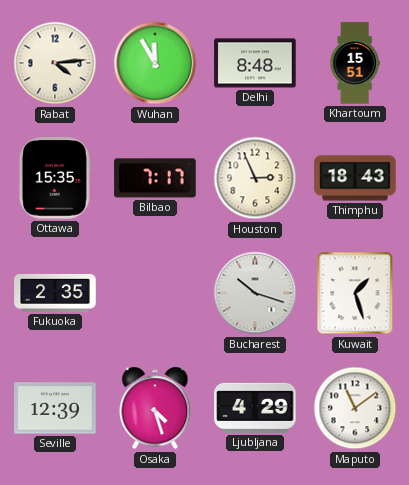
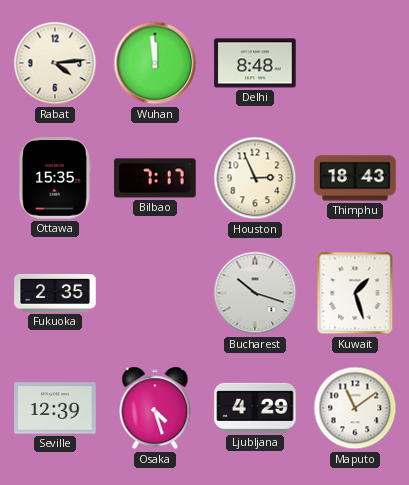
Wuhan: 11:55 -> 11:59
Khartoum: 15:51 -> none
